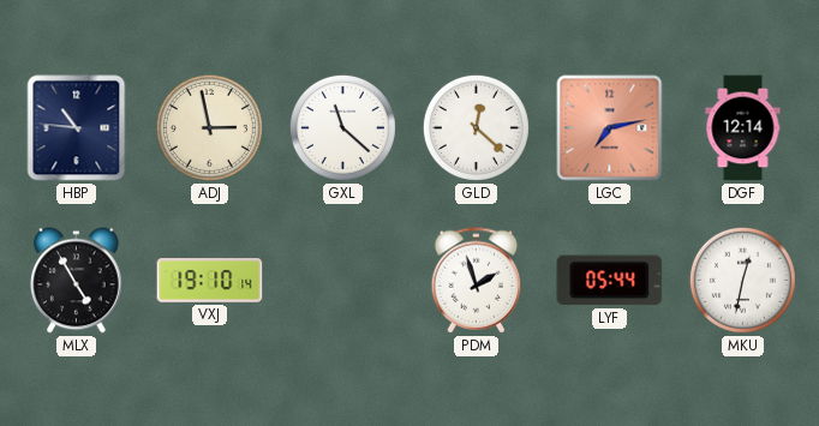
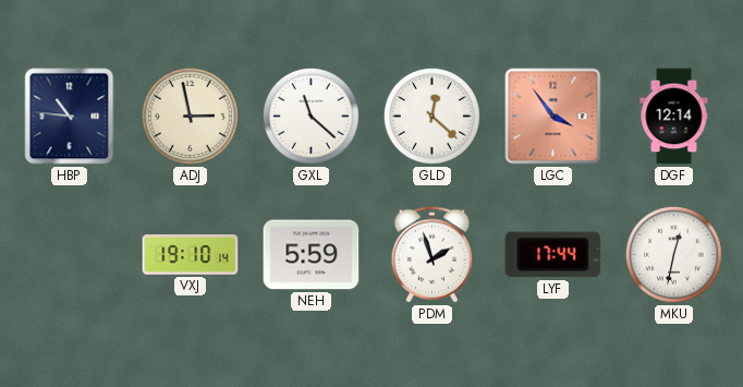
LGC: 7:13 -> 3:54
MLX: 4:55 -> none
NEH: none -> 5:59
LYF: 05:44 -> 17:44
